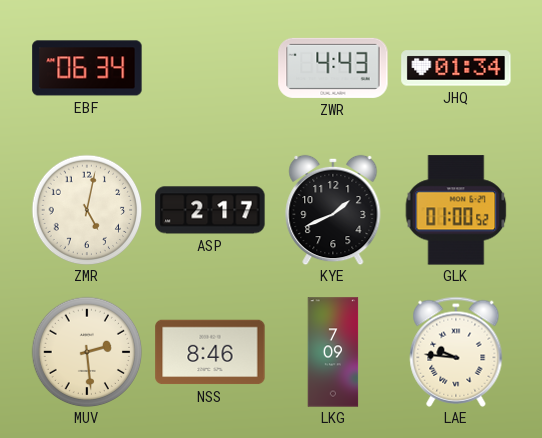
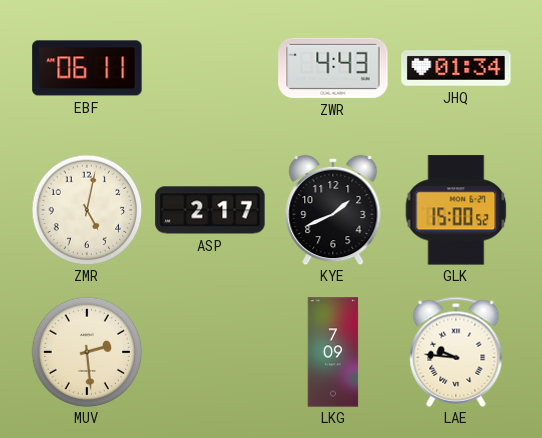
EBF: 06:34 -> 06:11
GLK: 01:00 -> 15:00
NSS: 8:46 -> none
